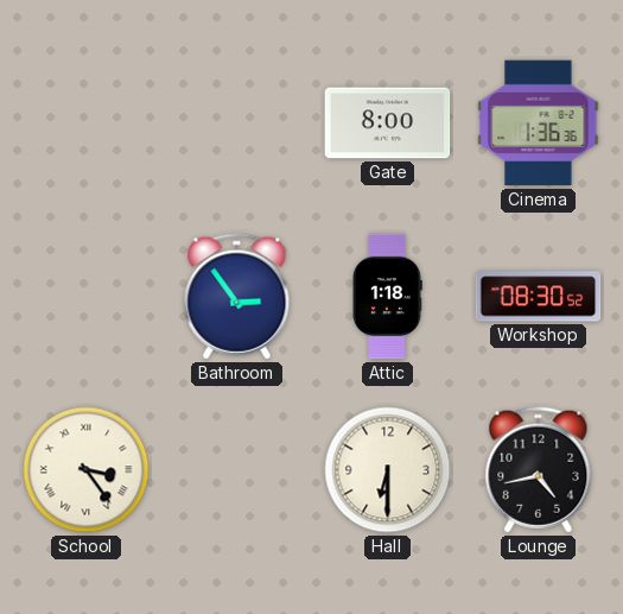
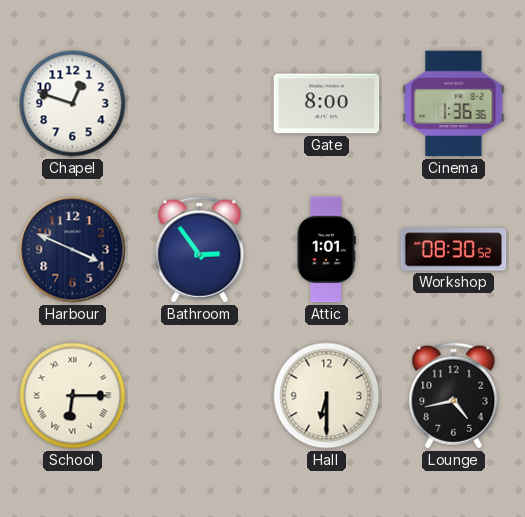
Chapel: none -> 12:48
Harbour: none -> 3:49
Attic: 1:18 -> 1:01
School: 3:24 -> 6:15
